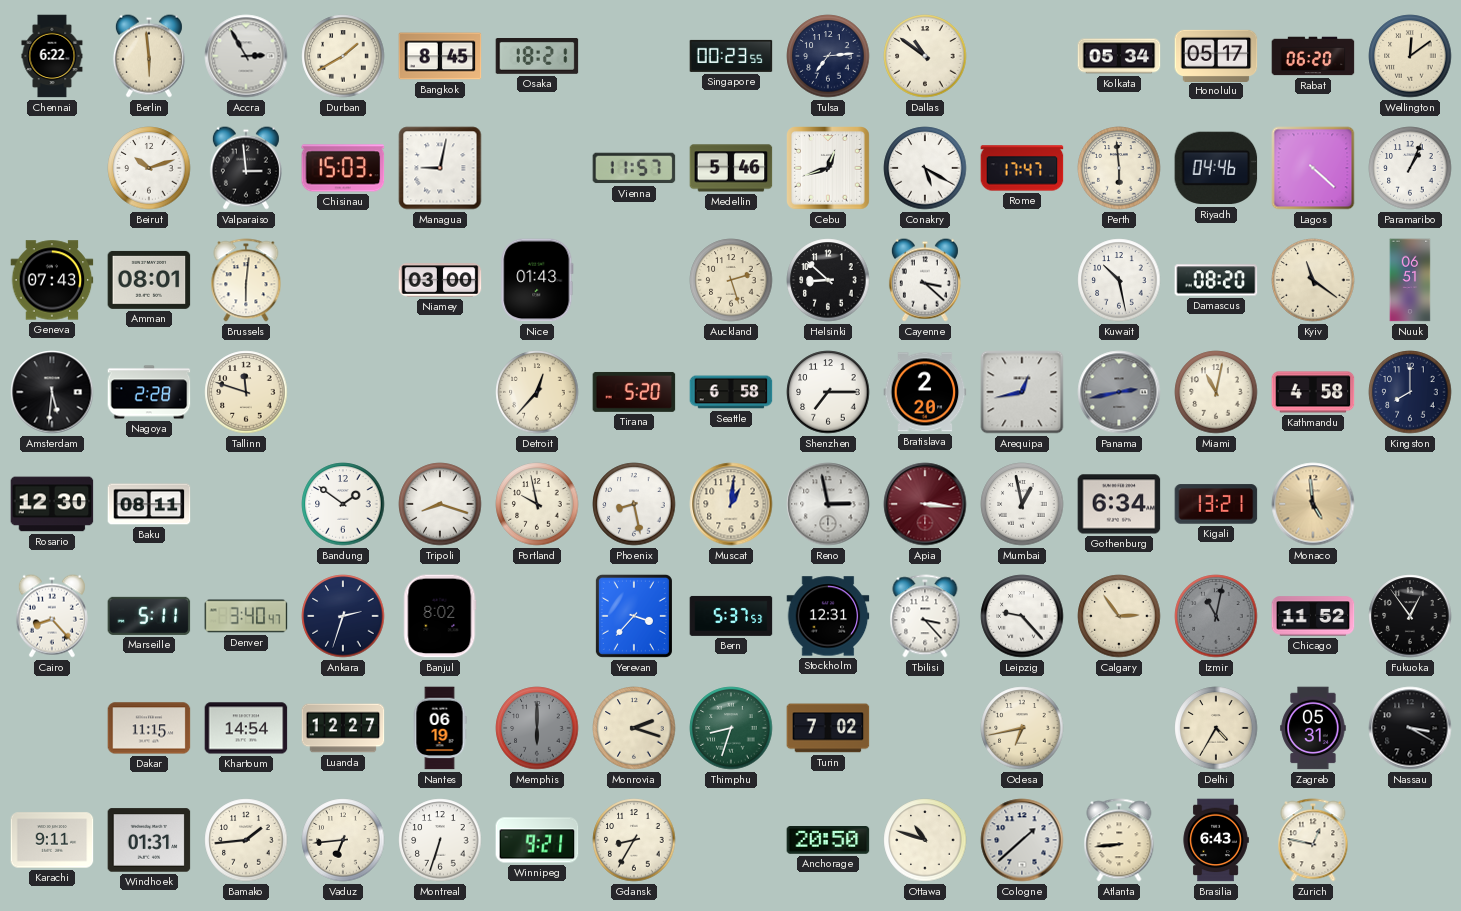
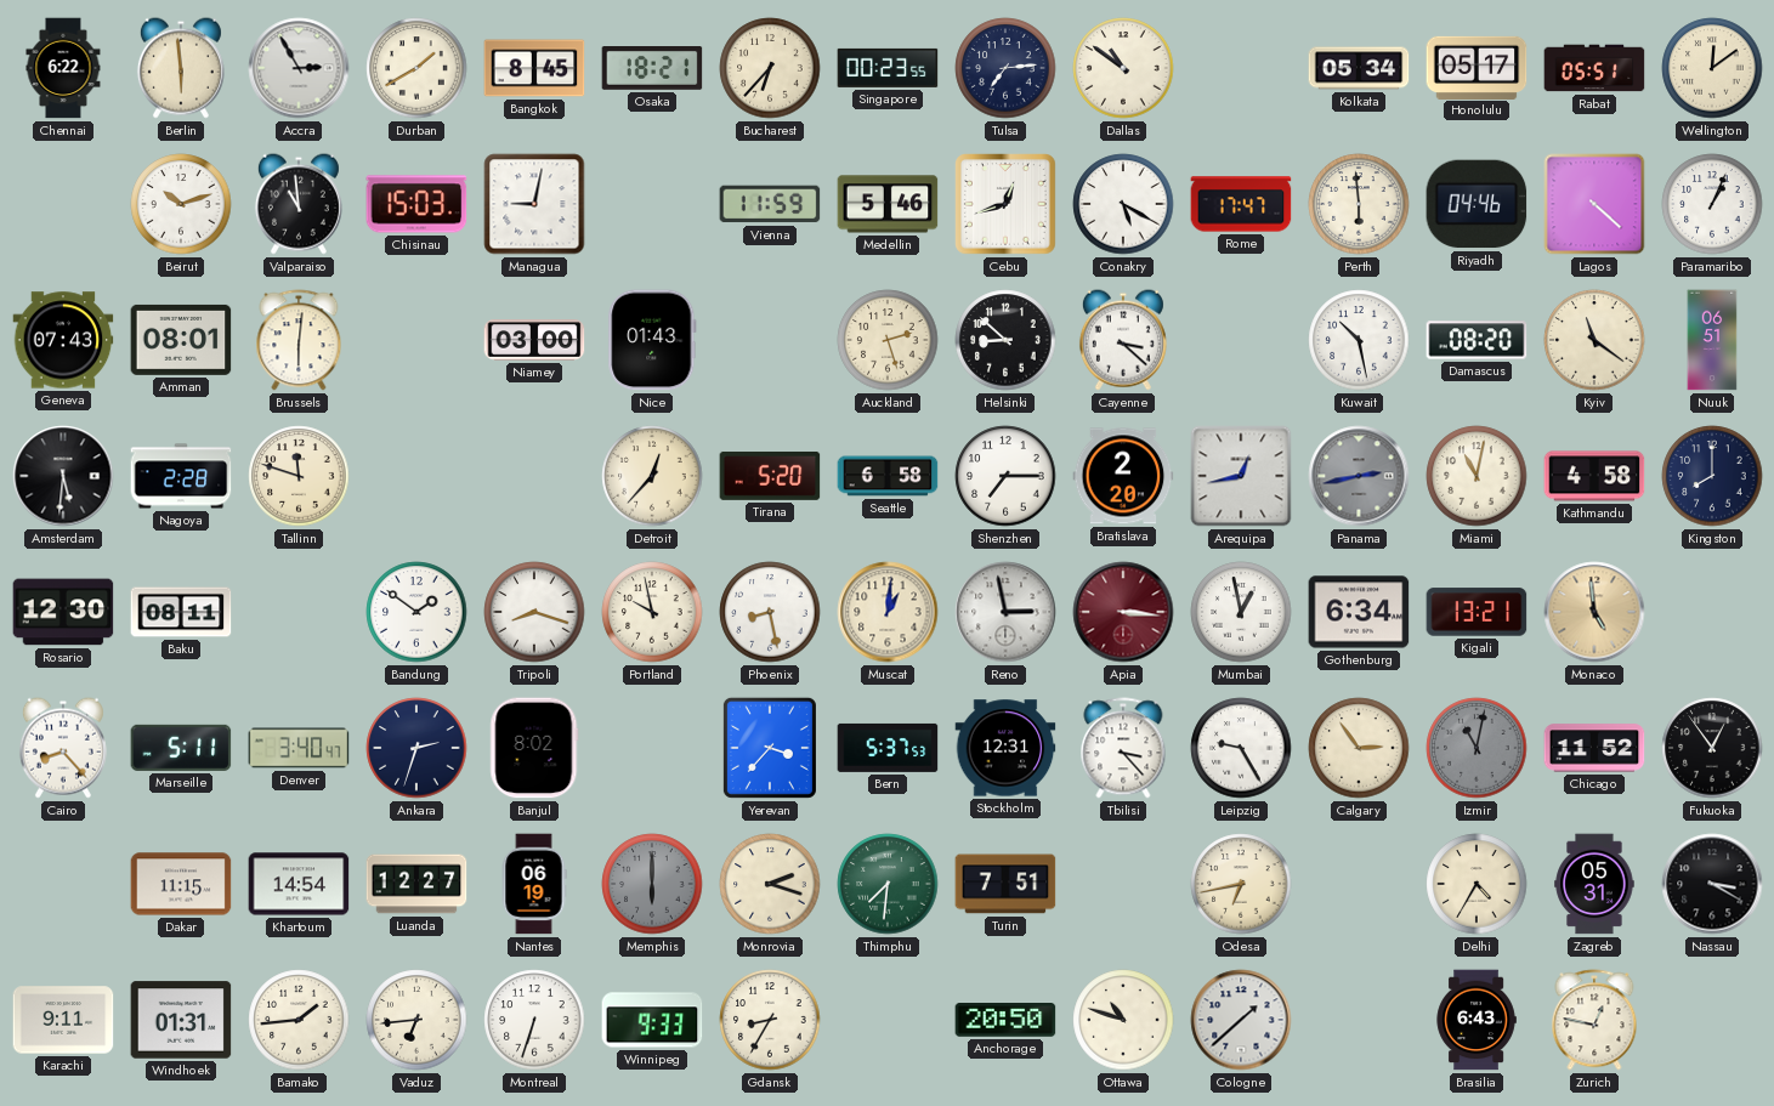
Bucharest: none -> 6:37
Rabat: 06:20 -> 05:51
Valparaiso: 2:59 -> 10:59
Vienna: 11:57 -> 11:59
Leipzig: 9:23 -> 9:25
Thimphu: 8:33 -> 7:31
Turin: 7:02 -> 7:51
Winnipeg: 9:21 -> 9:33
Atlanta: 8:44 -> none
